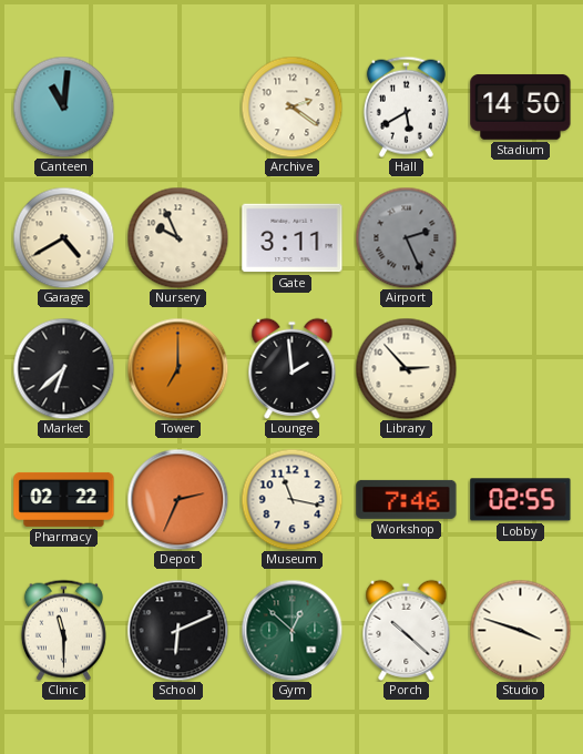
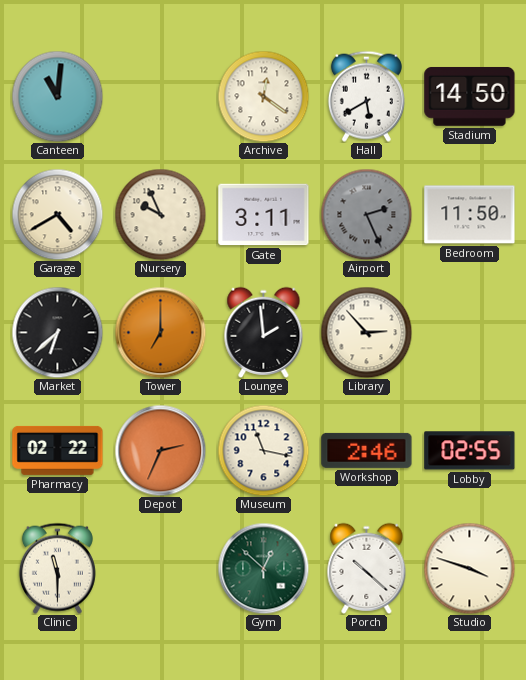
Archive: 2:21 -> 12:21
Bedroom: none -> 11:50
Workshop: 7:46 -> 2:46
School: 6:11 -> none
